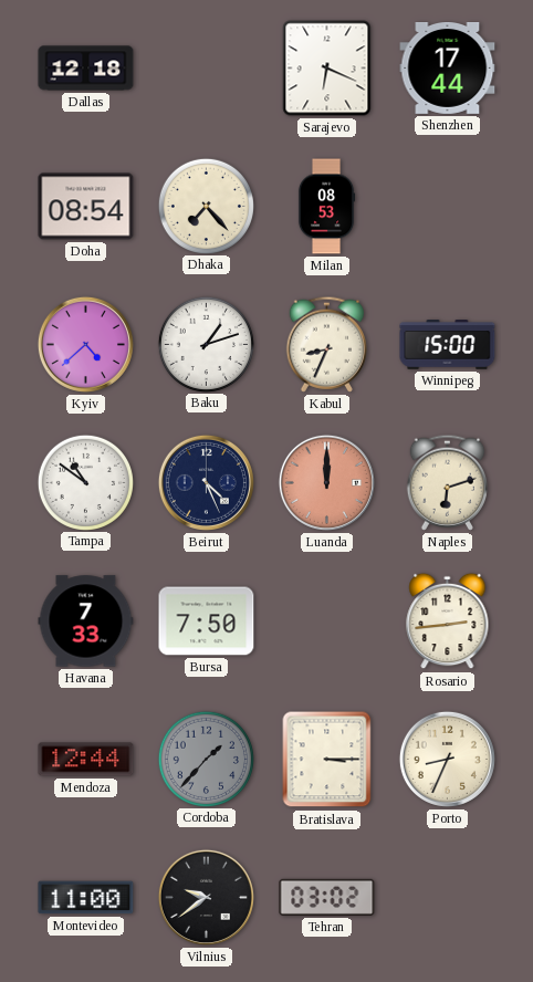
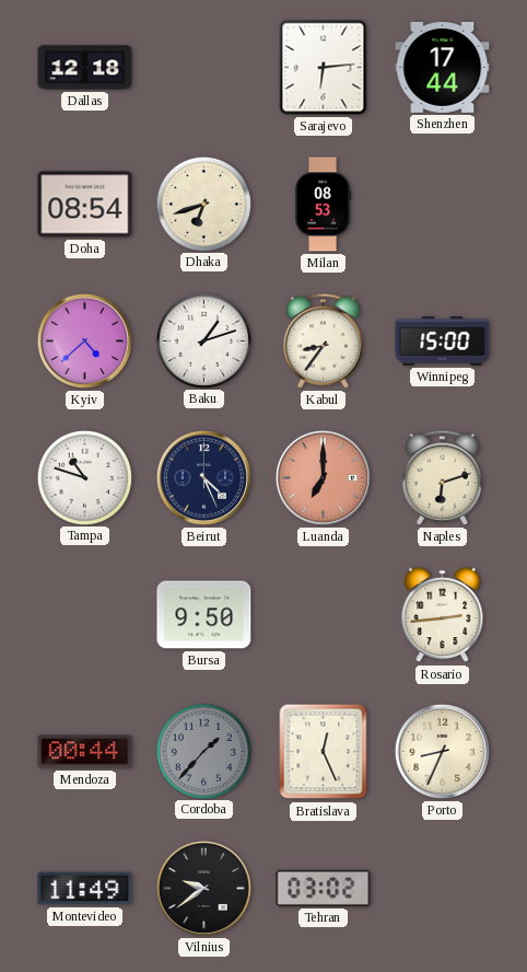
Sarajevo: 6:19 -> 6:14
Dhaka: 7:23 -> 6:42
Kabul: 8:34 -> 8:36
Tampa: 10:51 -> 10:48
Luanda: 12:00 -> 7:00
Havana: 7:33 -> none
Bursa: 7:50 -> 9:50
Mendoza: 12:44 -> 00:44
Bratislava: 3:15 -> 12:26
Montevideo: 11:00 -> 11:49
